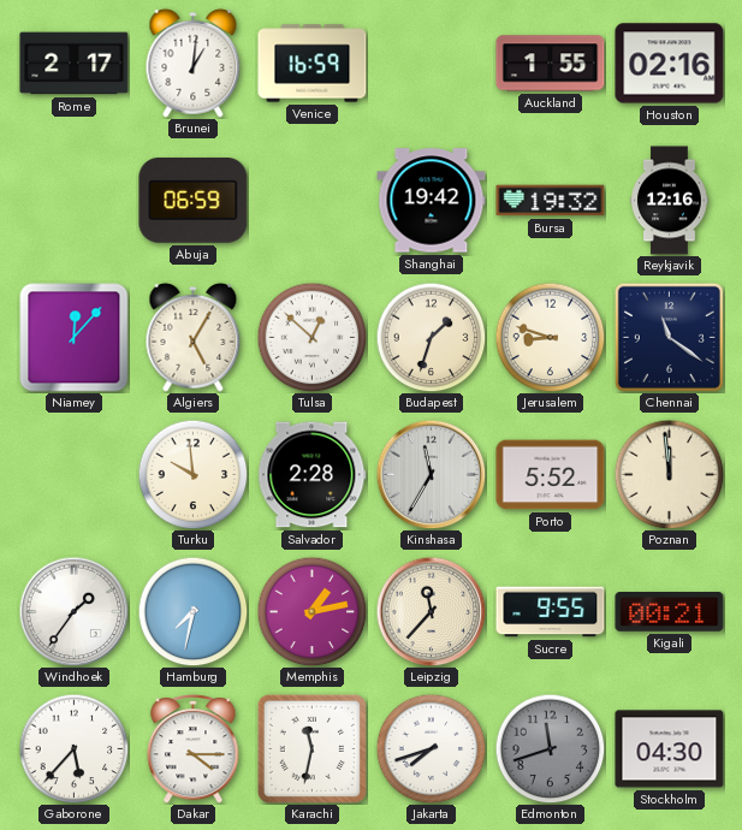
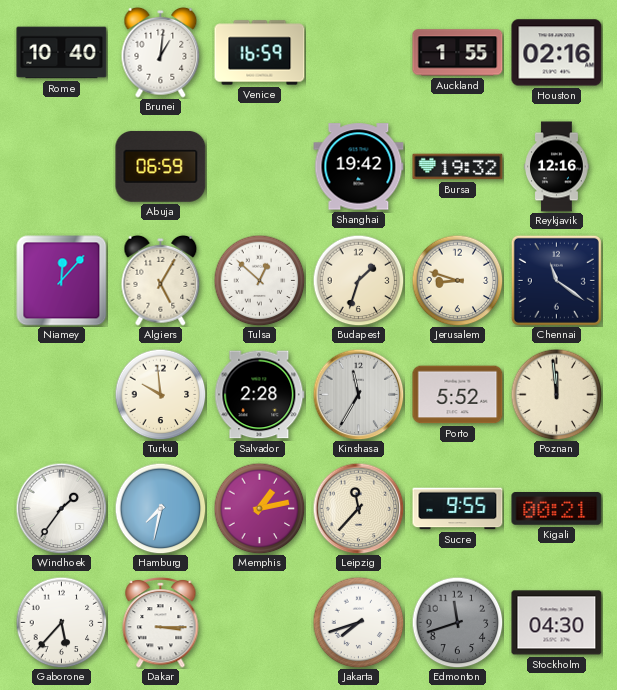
Rome: 2:17 -> 10:40
Dakar: 4:15 -> 3:15
Karachi: 11:32 -> none
